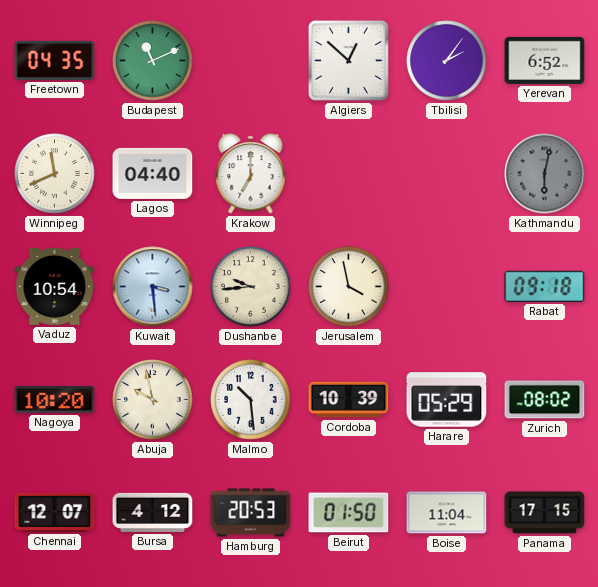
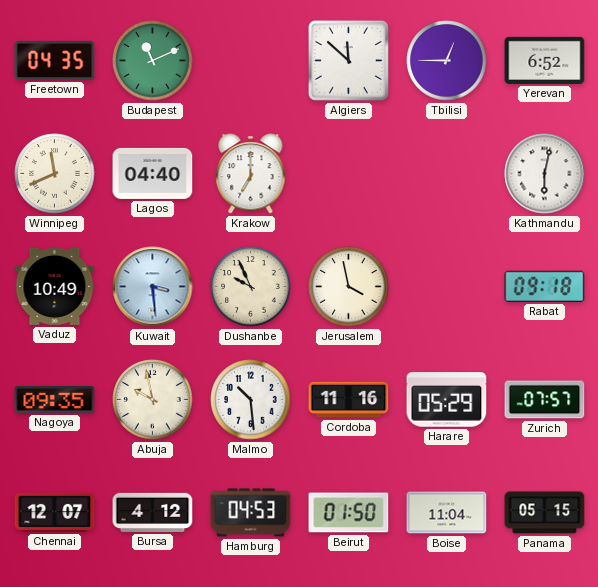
Algiers: 12:52 -> 11:52
Tbilisi: 2:06 -> 12:45
Kathmandu dial: grey -> white
Vaduz: 10:54 -> 10:49
Dushanbe: 9:44 -> 9:56
Nagoya: 10:20 -> 09:35
Cordoba: 10:39 -> 11:16
Zurich: 08:02 -> 07:57
Hamburg: 20:53 -> 04:53
Panama: 17:15 -> 05:15
